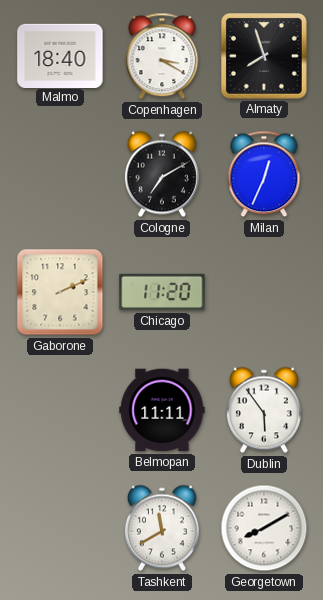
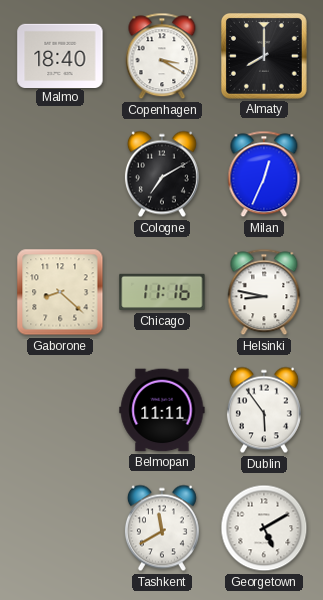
Almaty: 7:57 -> 8:00
Gaborone: 2:11 -> 8:22
Chicago: 11:20 -> 11:16
Helsinki: none -> 8:47
Georgetown: 8:10 -> 5:10
